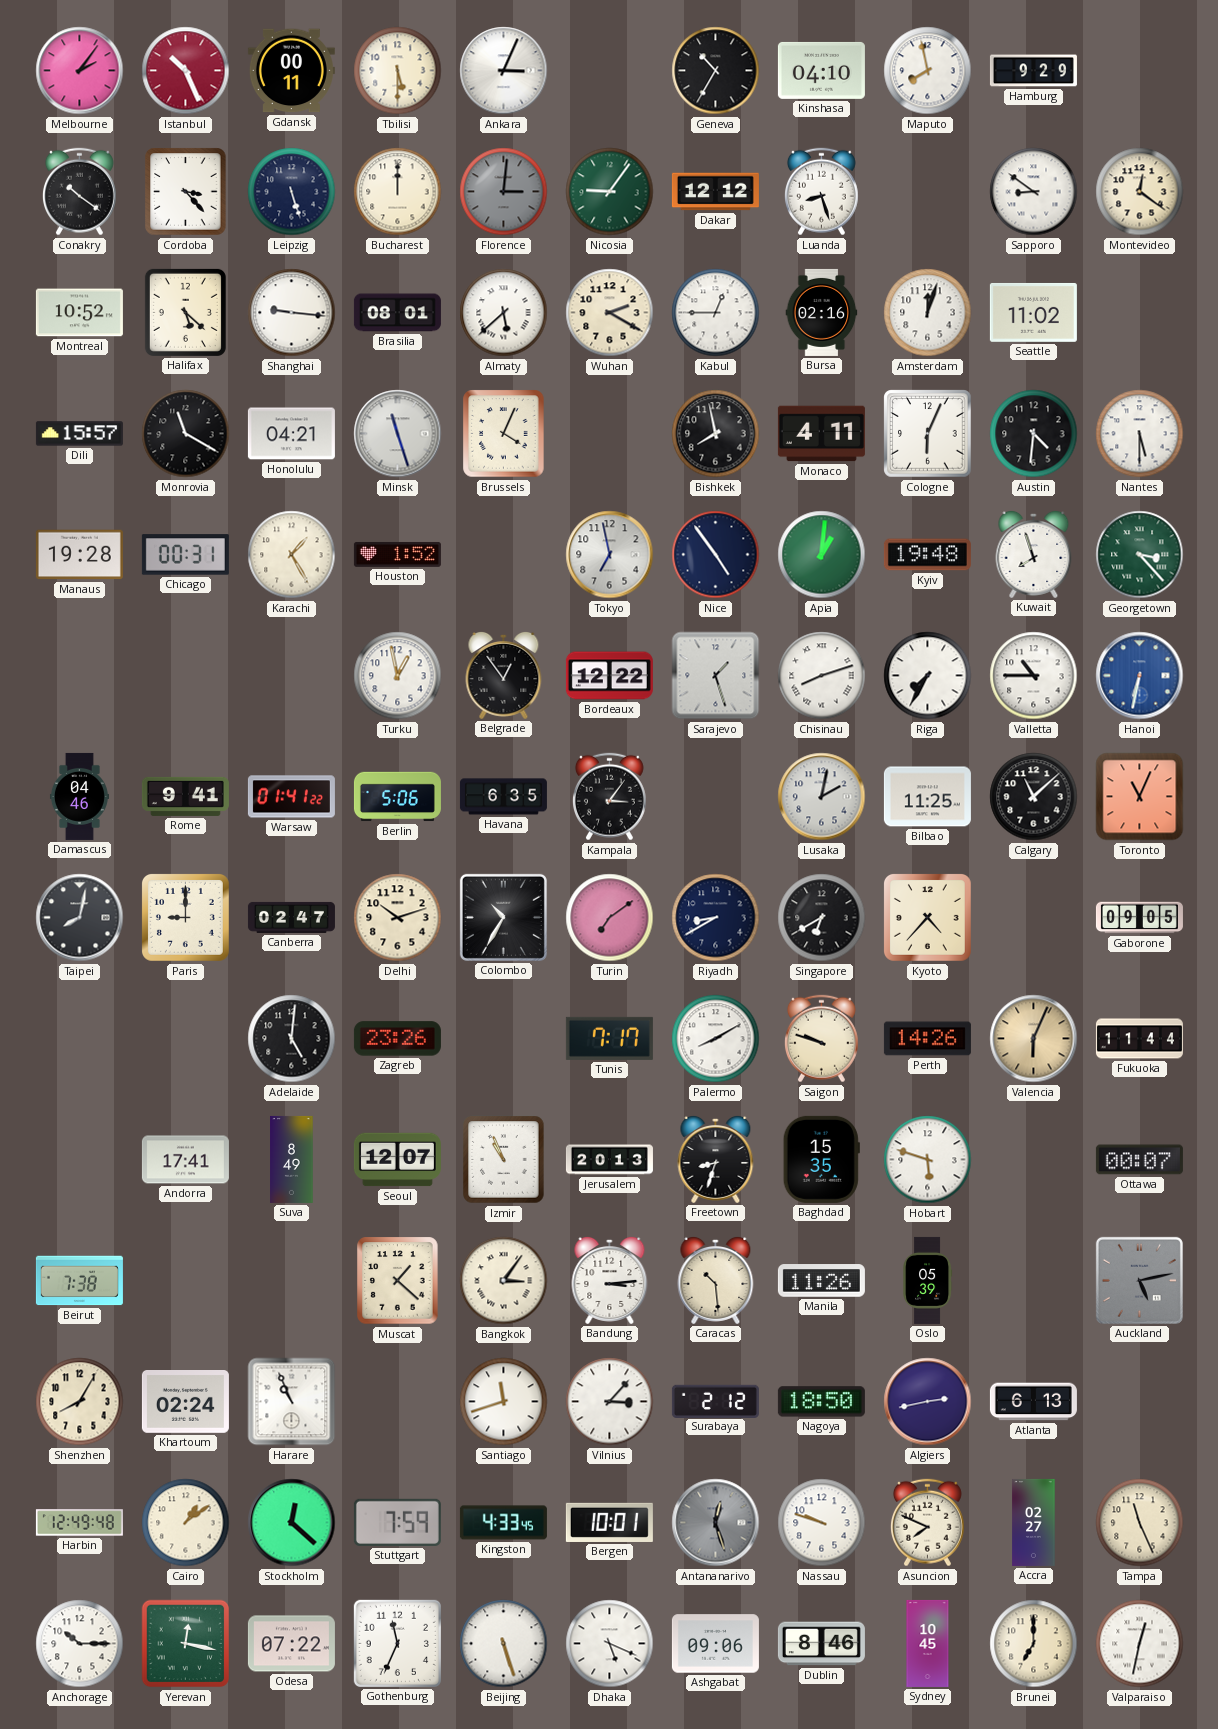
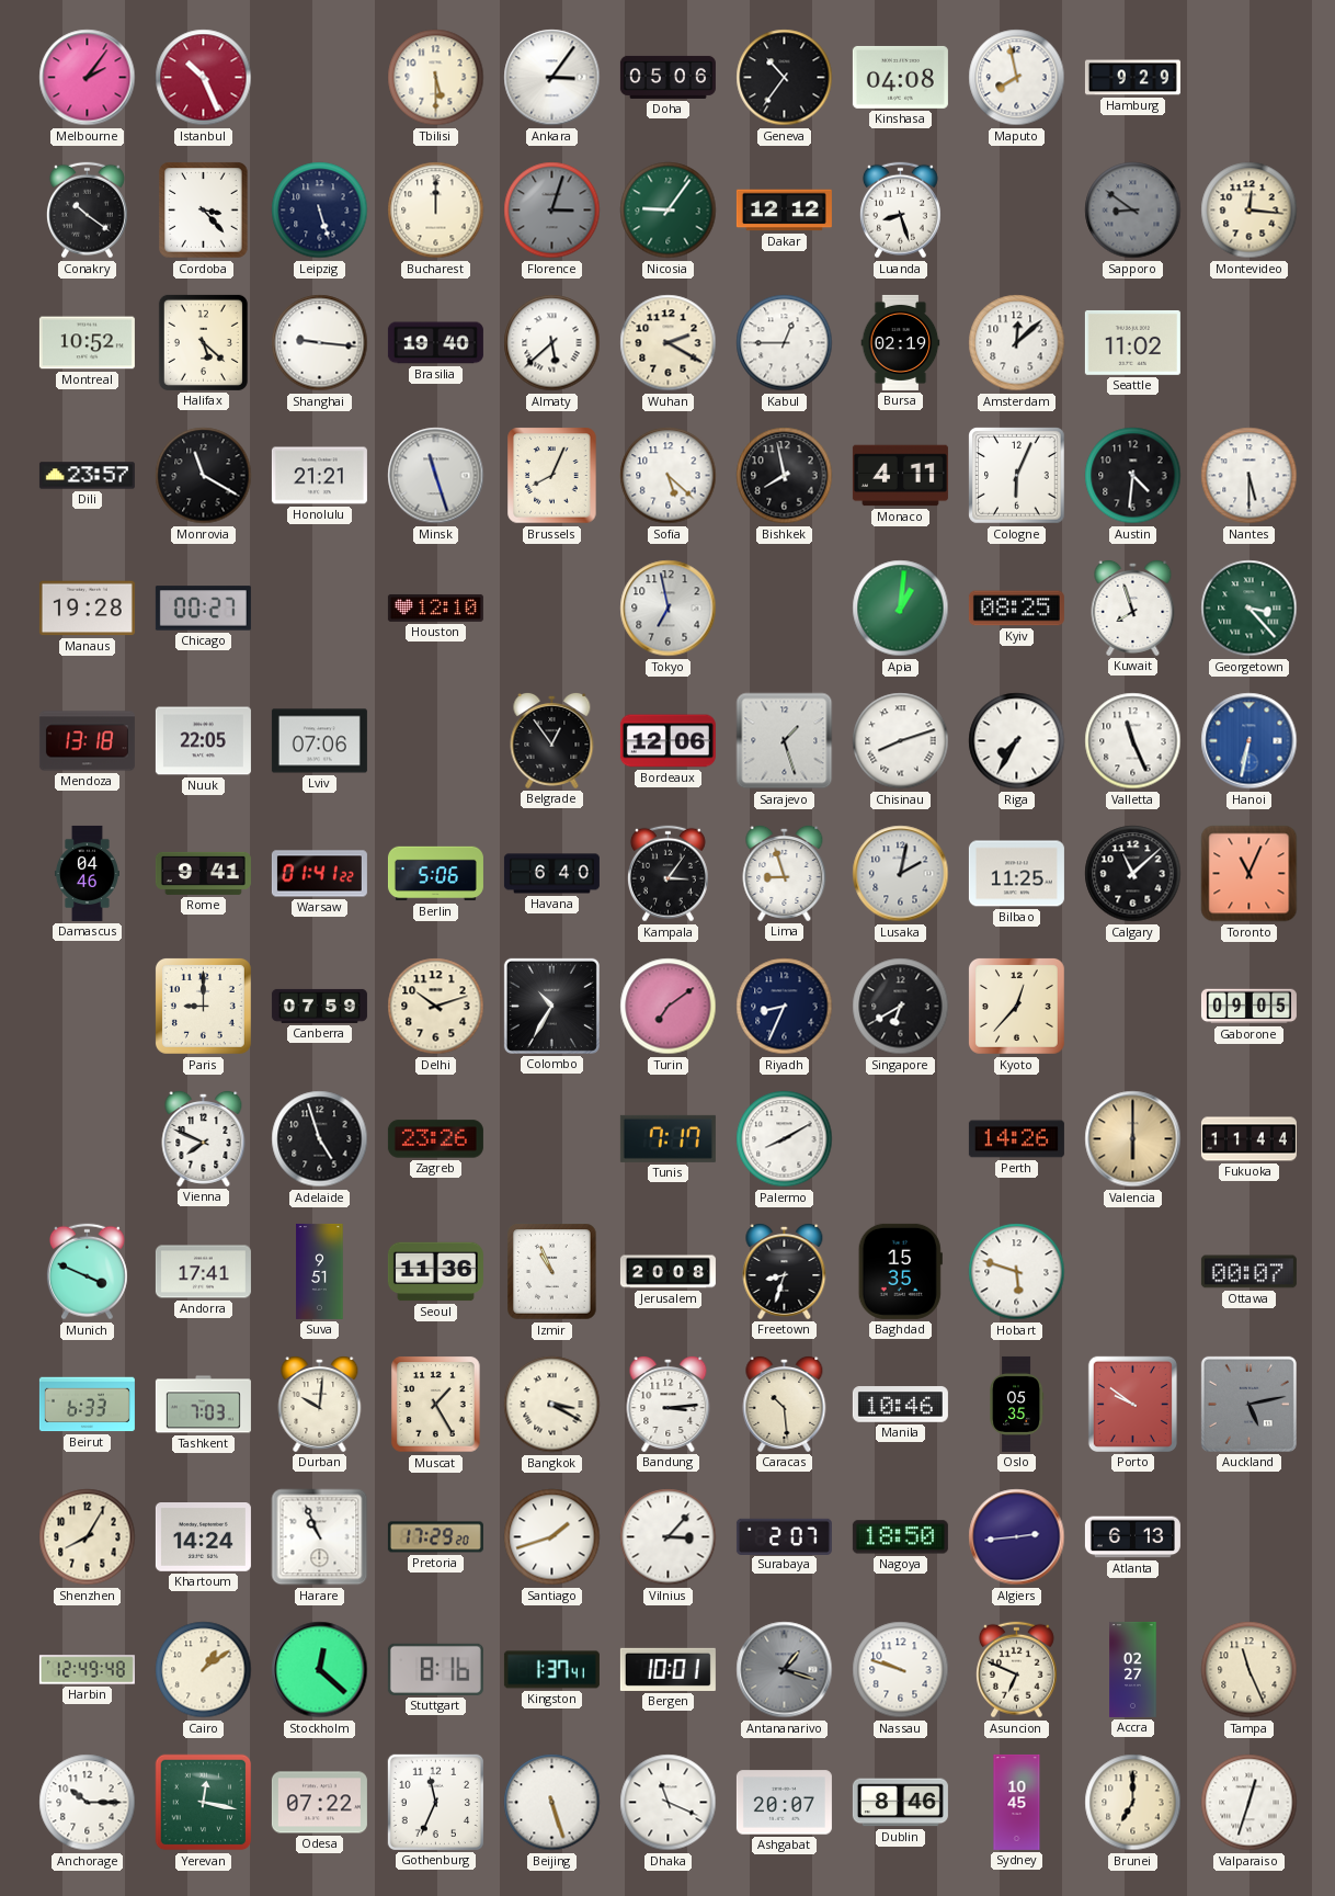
Gdansk: 00:11 -> none
Ankara: 3:04 -> 3:06
Doha: none -> 05:06
Geneva: 10:35 -> 10:36
Kinshasa: 04:10 -> 04:08
Florence: 3:01 -> 3:03
Sapporo dial: white -> grey
Montevideo: 12:21 -> 12:16
Brasilia: 08:01 -> 19:40
Bursa: 02:16 -> 02:19
Amsterdam: 12:03 -> 12:08
Dili: 15:57 -> 23:57
Honolulu: 04:21 -> 21:21
Brussels: 4:04 -> 8:04
Sofia: none -> 5:22
Chicago: 00:31 -> 00:27
Karachi: 1:25 -> none
Houston: 1:52 -> 12:10
Nice: 4:54 -> none
Kyiv: 19:48 -> 08:25
Mendoza: none -> 13:18
Nuuk: none -> 22:05
Lviv: none -> 07:06
Turku: 12:58 -> none
Bordeaux: 12:22 -> 12:06
Valletta: 10:45 -> 11:26
Havana: 6:35 -> 6:40
Lima: none -> 8:57
Taipei: 8:02 -> none
Canberra: 02:47 -> 07:59
Riyadh: 8:40 -> 8:34
Kyoto: 4:37 -> 12:37
Vienna: none -> 7:49
Adelaide: 5:01 -> 4:57
Saigon: 9:48 -> none
Valencia: 6:04 -> 6:00
Munich: none -> 3:49
Suva: 8:49 -> 9:51
Seoul: 12:07 -> 11:36
Jerusalem: 20:13 -> 20:08
Beirut: 7:38 -> 6:33
Tashkent: none -> 7:03
Durban: none -> 10:01
Muscat: 1:22 -> 1:25
Bangkok: 3:06 -> 3:20
Manila: 11:26 -> 10:46
Oslo: 05:39 -> 05:35
Porto: none -> 9:51
Khartoum: 02:24 -> 14:24
Pretoria: none -> 17:29
Santiago: 11:42 -> 1:42
Surabaya: 2:12 -> 2:07
Algiers: 2:43 -> 2:44
Stuttgart: 7:59 -> 8:16
Kingston: 4:33 -> 1:37
Antananarivo: 12:27 -> 1:18
Asuncion: 7:49 -> 6:49
Dhaka: 5:19 -> 11:19
Ashgabat: 09:06 -> 20:07
Valparaiso: 12:32 -> 12:33
